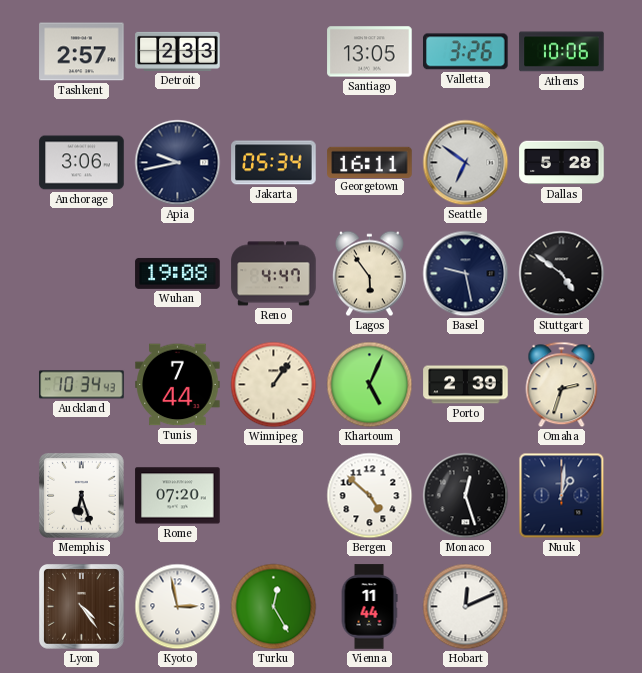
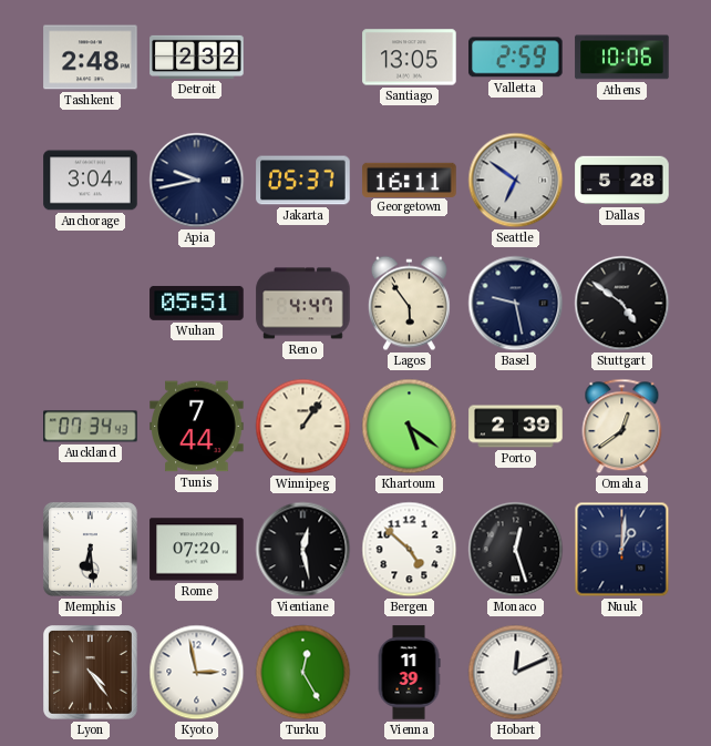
Tashkent: 2:57 -> 2:48
Detroit: 2:33 -> 2:32
Valletta: 3:26 -> 2:59
Anchorage: 3:06 -> 3:04
Jakarta: 05:34 -> 05:37
Wuhan: 19:08 -> 05:51
Auckland: 10:34 -> 07:34
Khartoum: 5:04 -> 5:21
Omaha: 2:33 -> 12:39
Memphis: 6:27 -> 6:29
Vientiane: none -> 12:28
Vienna: 11:44 -> 11:39
